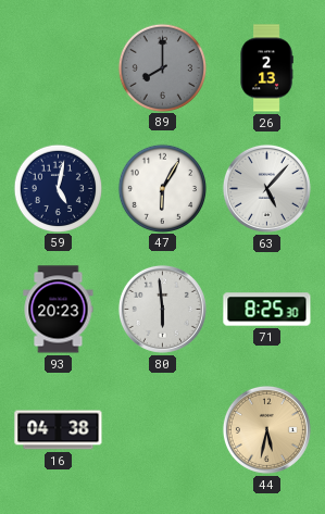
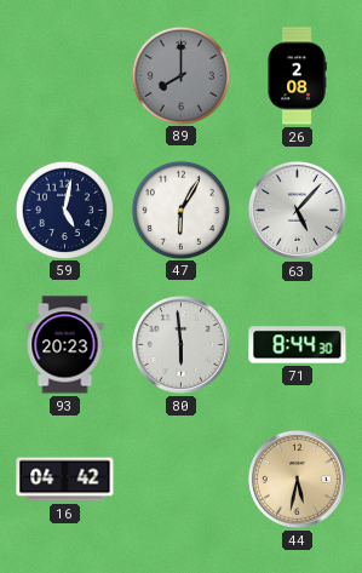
26: 2:13 -> 2:08
71: 8:25 -> 8:44
16: 04:38 -> 04:42
